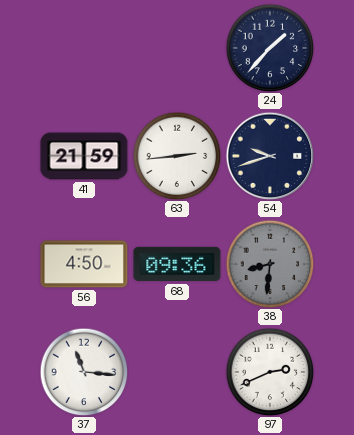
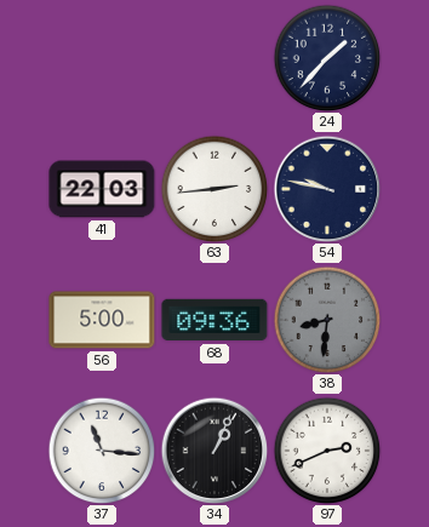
41: 21:59 -> 22:03
54: 9:42 -> 9:47
56: 4:50 -> 5:00
34: none -> 1:04
